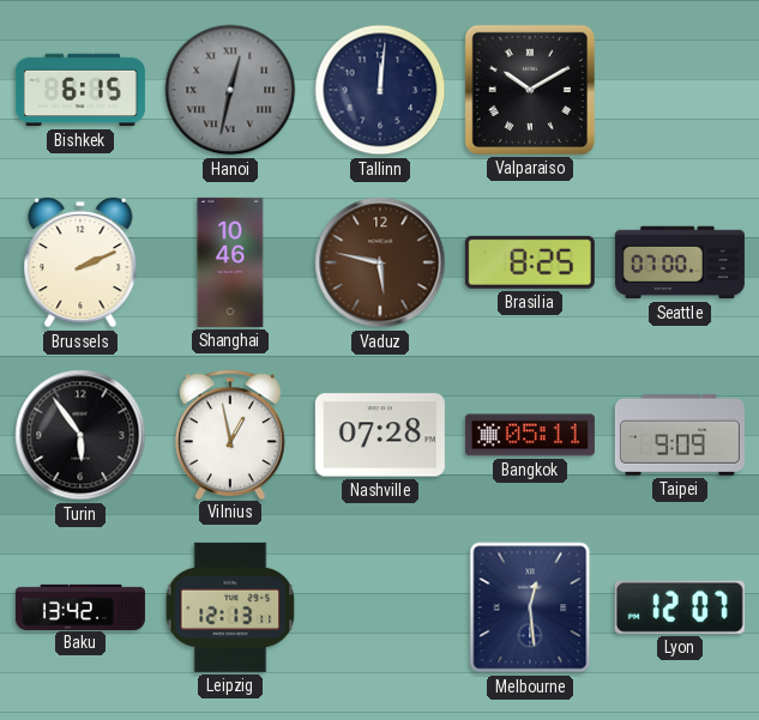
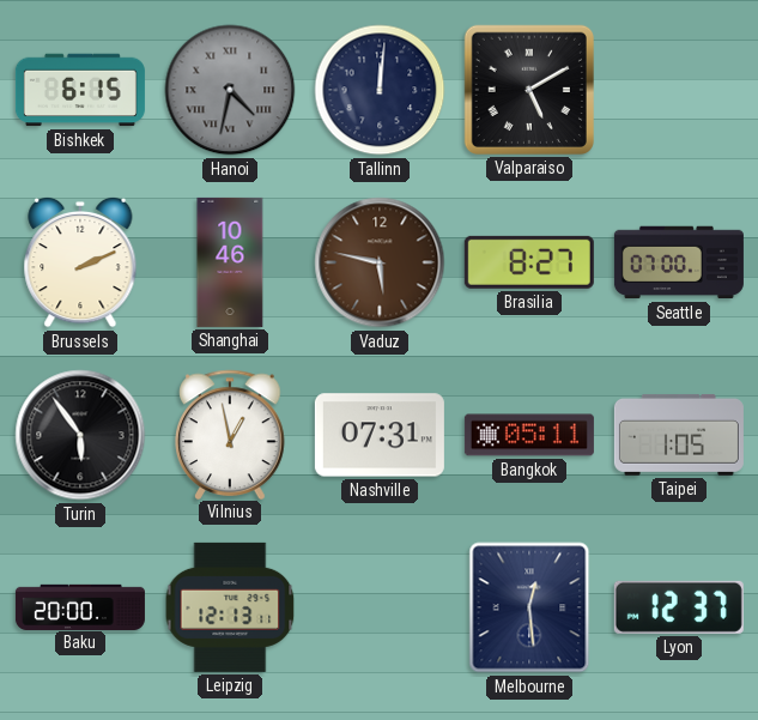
Hanoi: 12:32 -> 4:32
Valparaiso: 10:10 -> 5:10
Brasilia: 8:25 -> 8:27
Nashville: 07:28 -> 07:31
Taipei: 9:09 -> 1:05
Baku: 13:42 -> 20:00
Lyon: 12:07 -> 12:37
